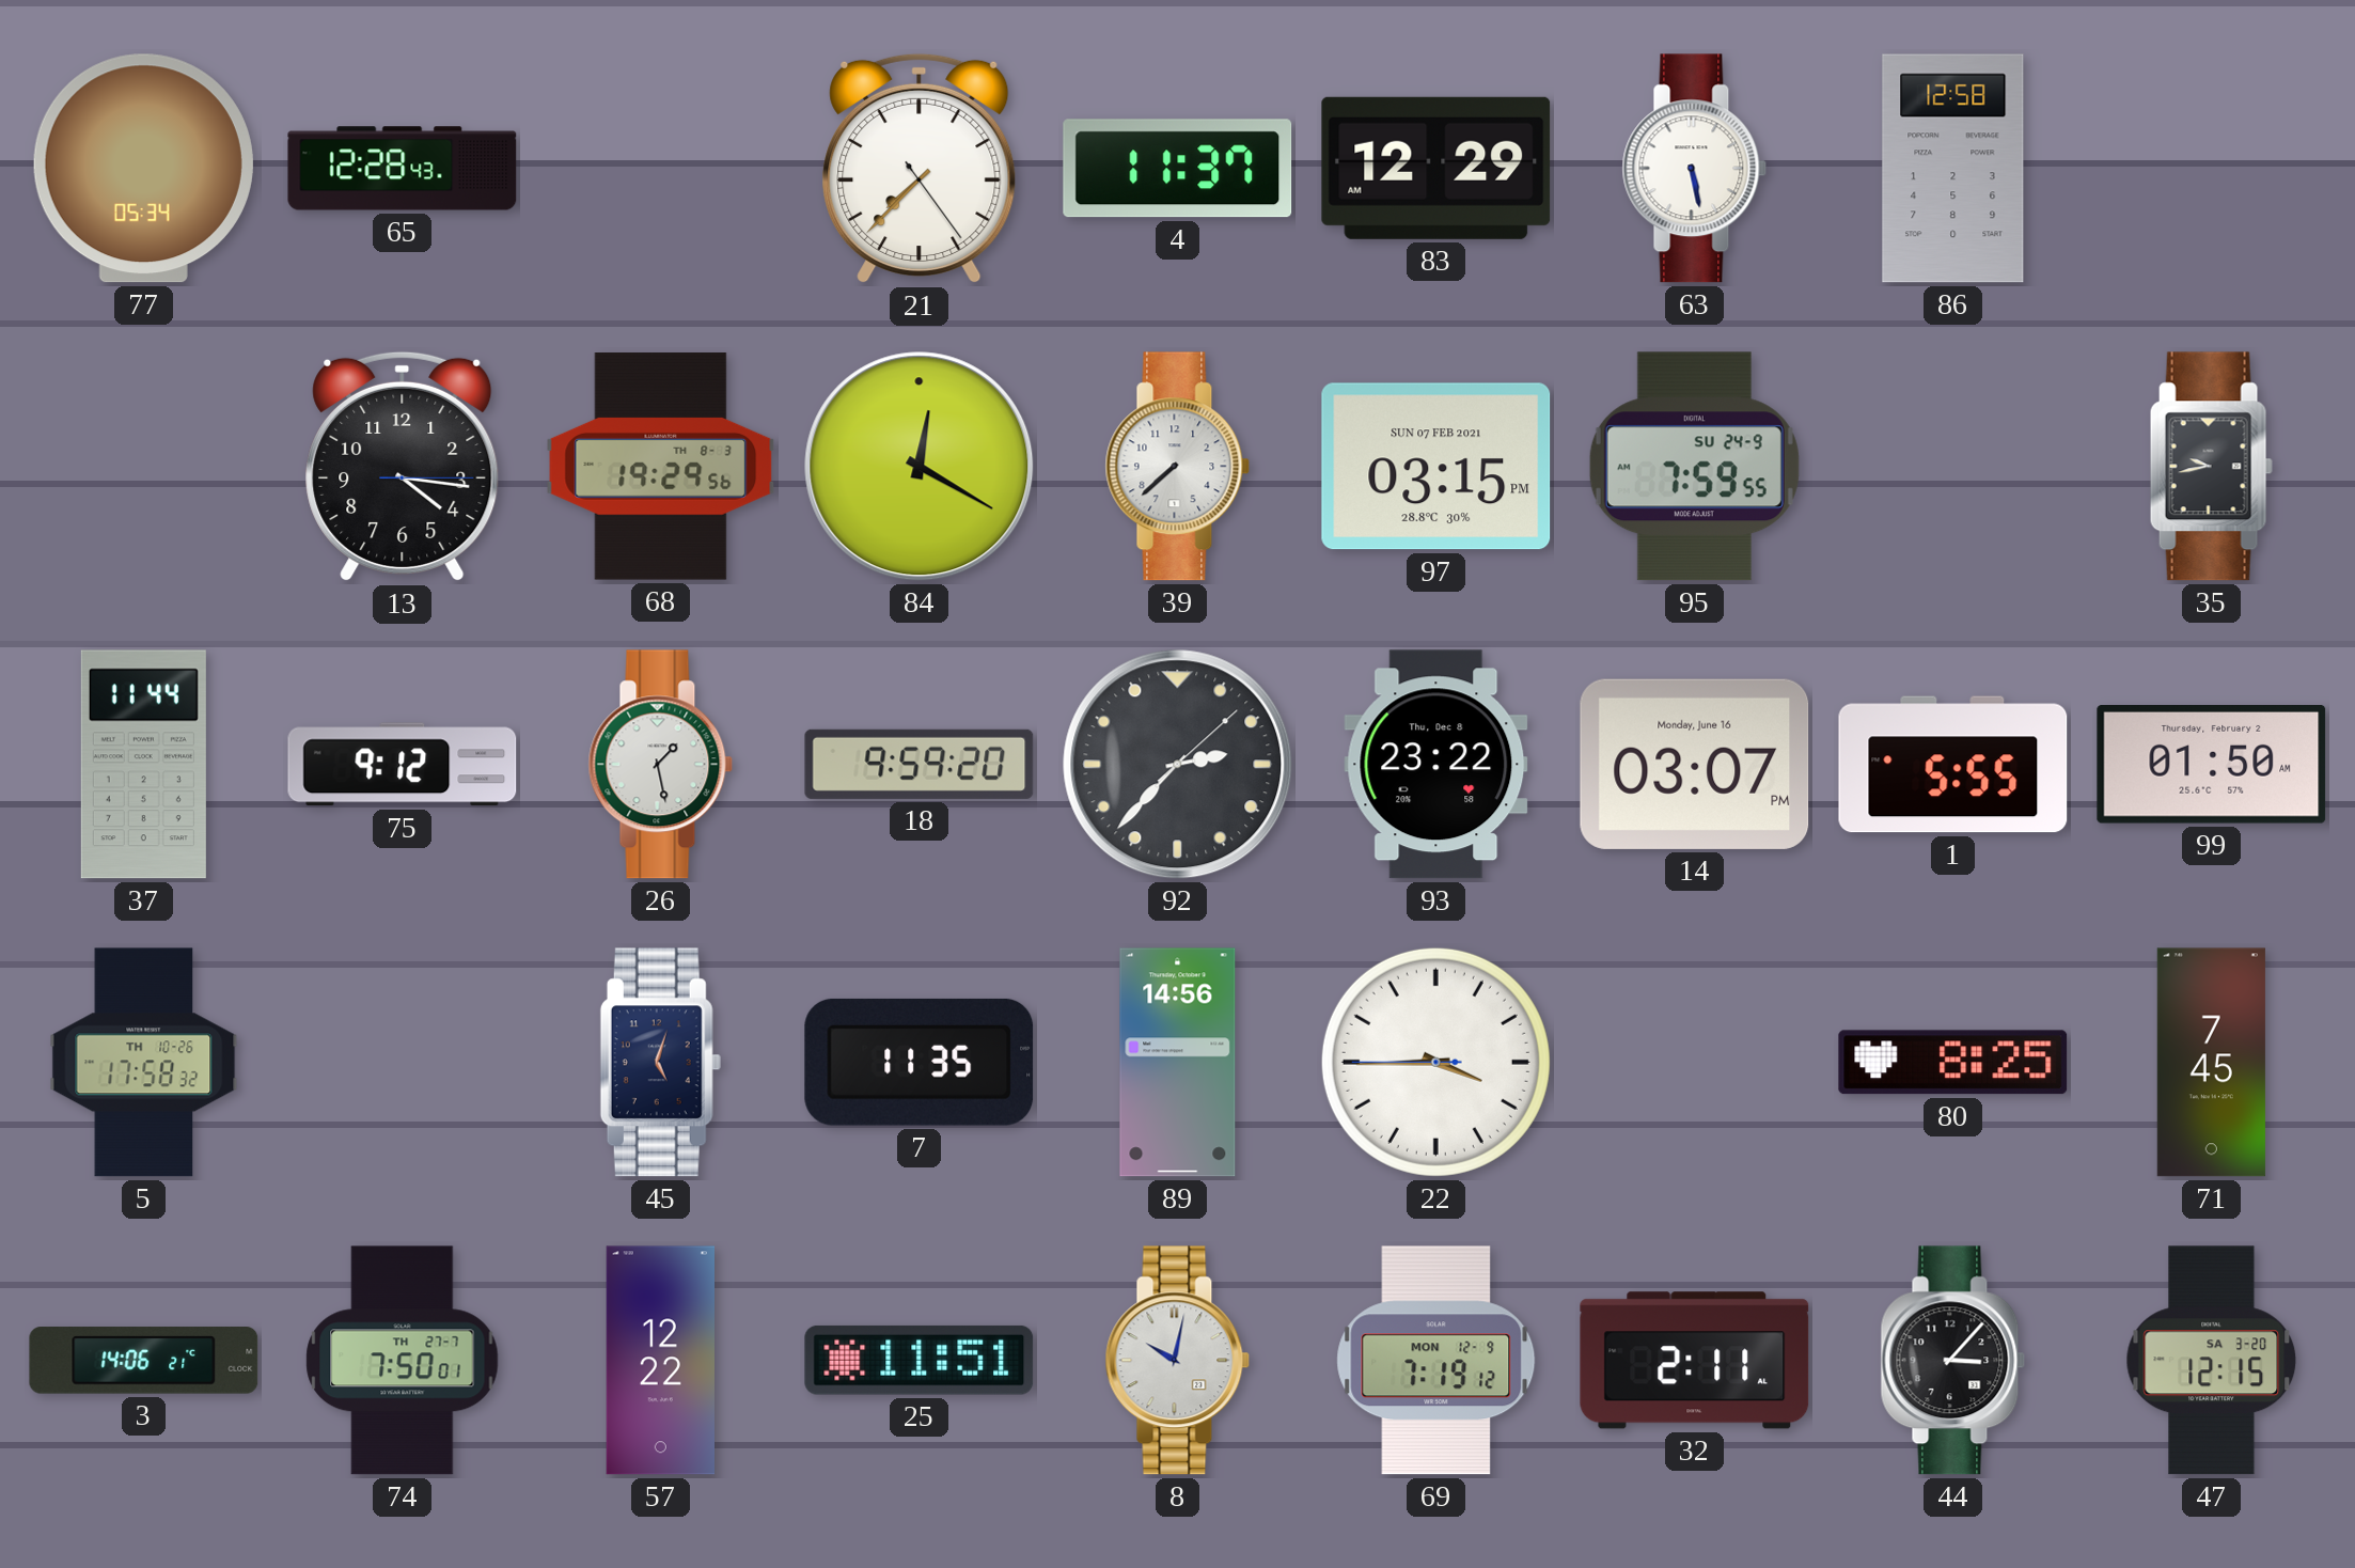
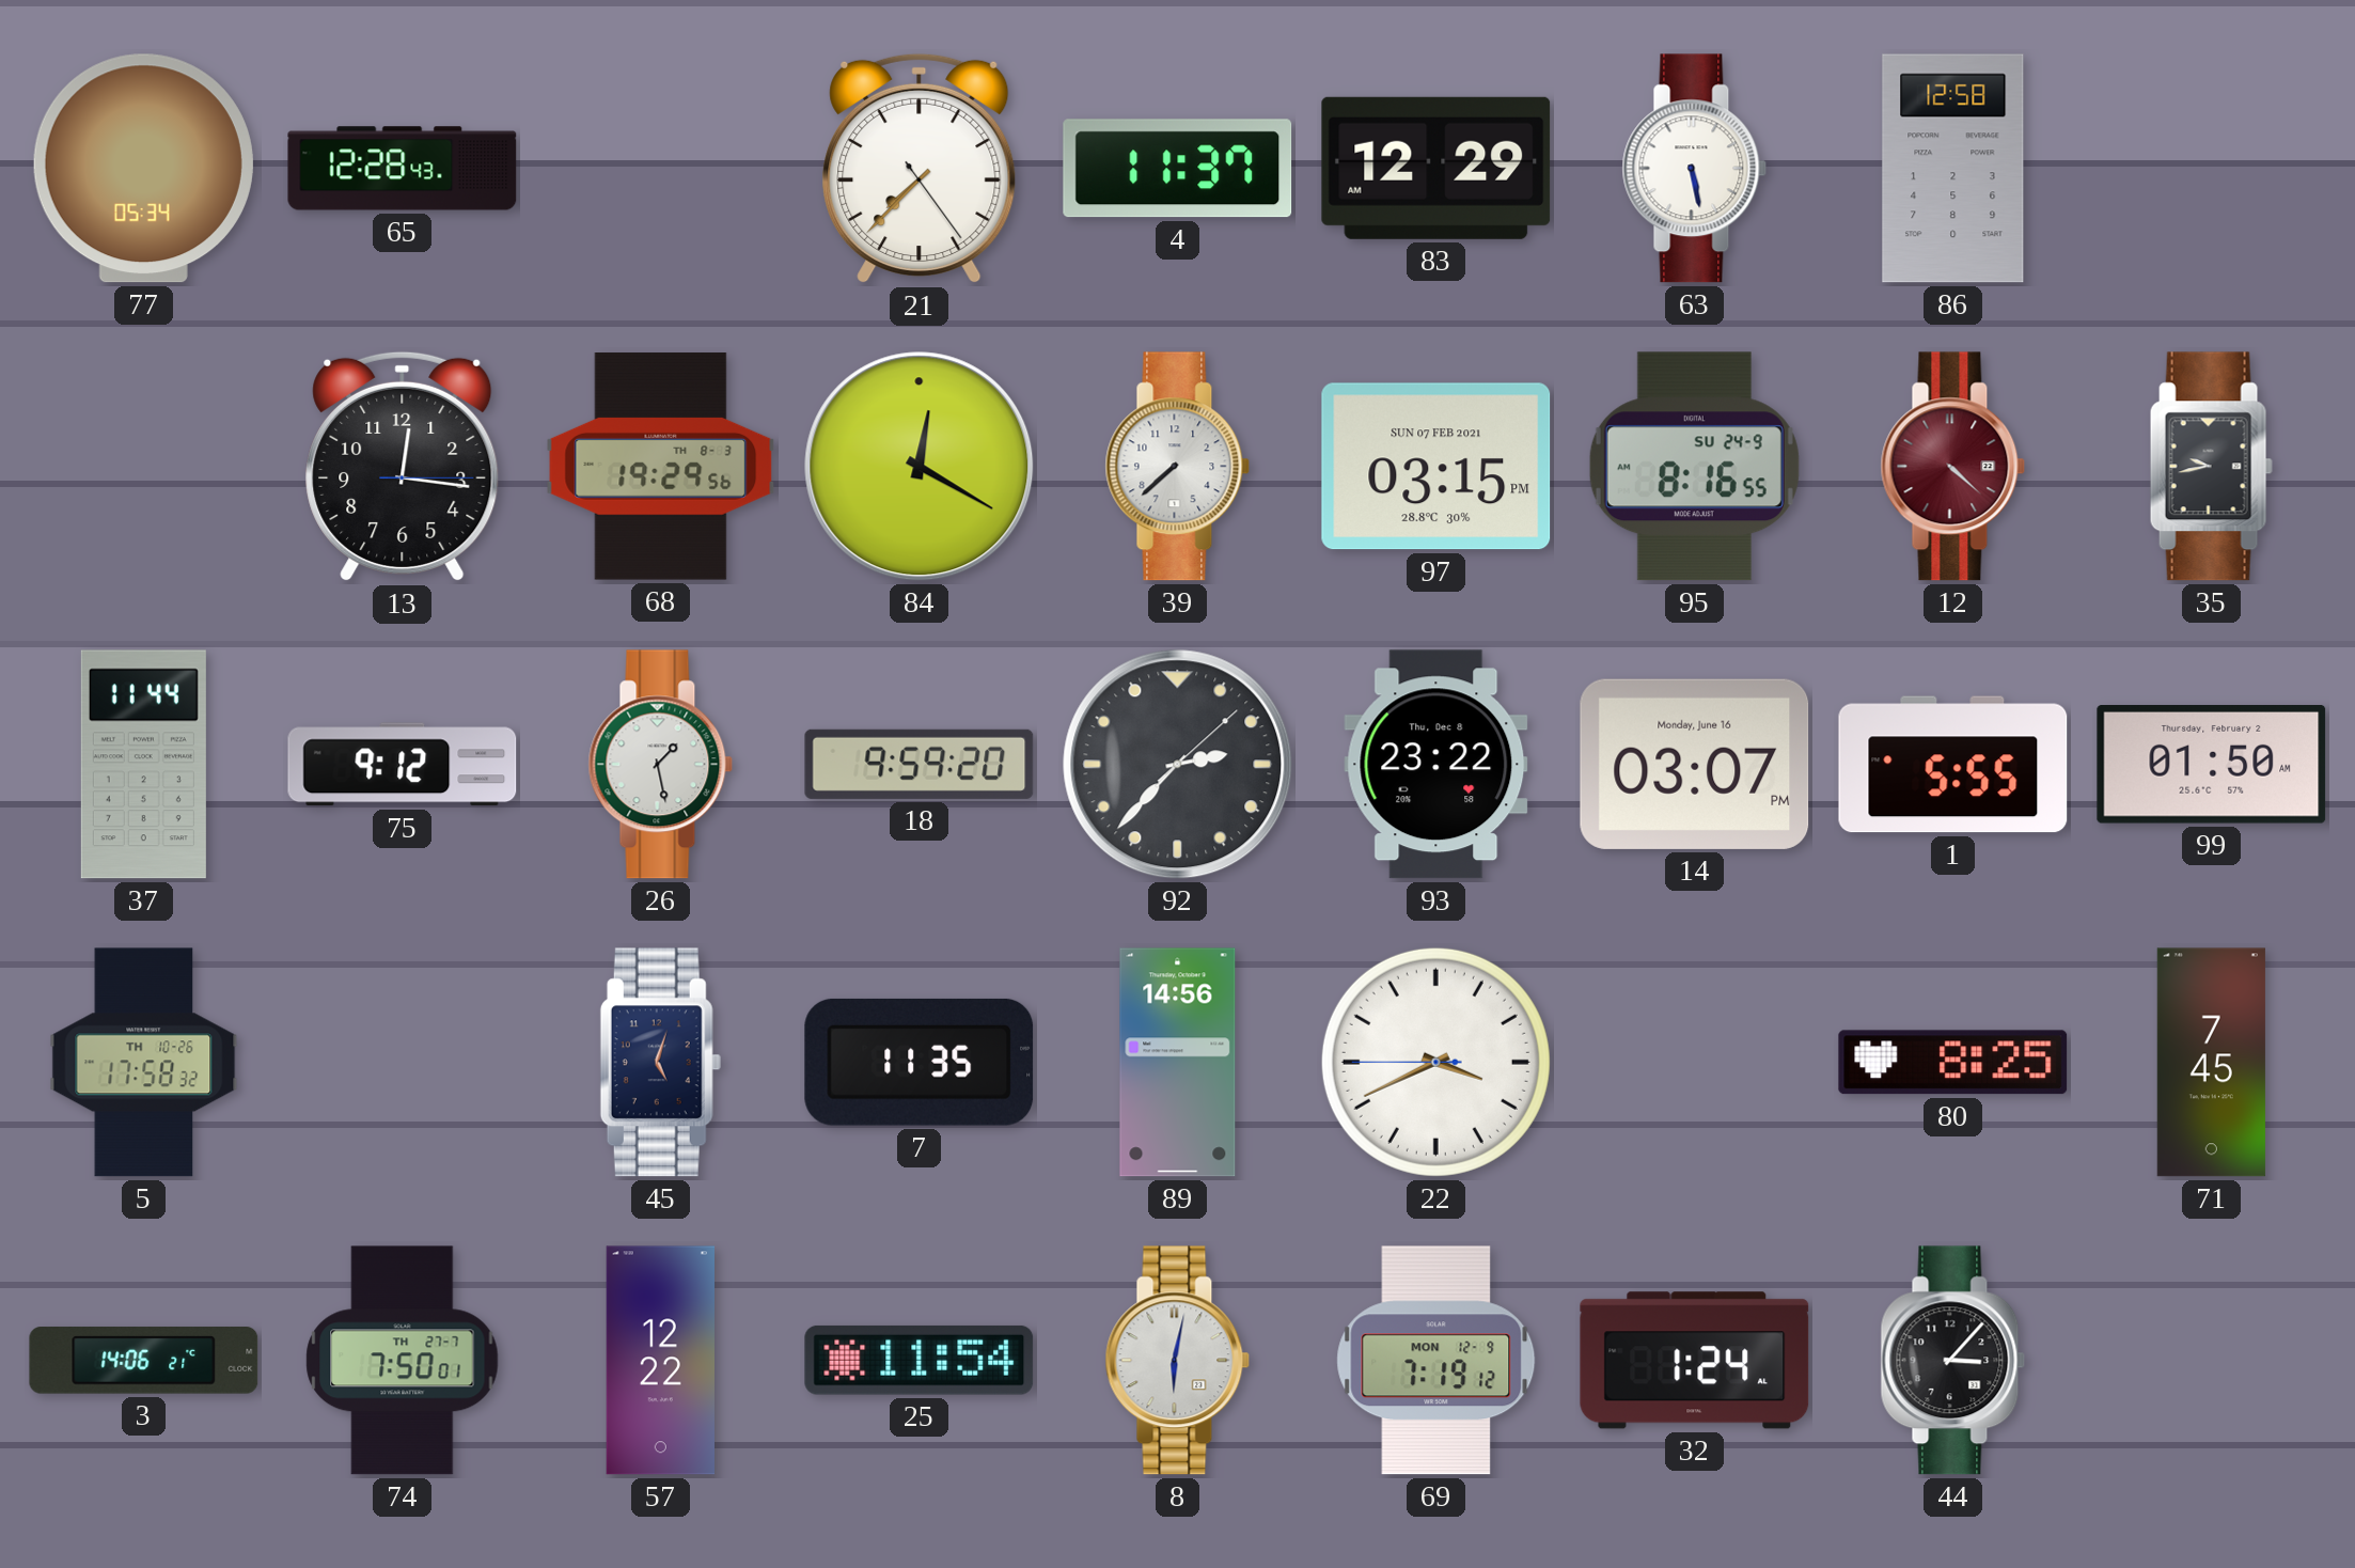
13: 4:16 -> 12:16
95: 7:59 -> 8:16
12: none -> 4:22
22: 3:44 -> 3:40
25: 11:51 -> 11:54
8: 10:02 -> 6:02
32: 2:11 -> 1:24
47: 12:15 -> none
